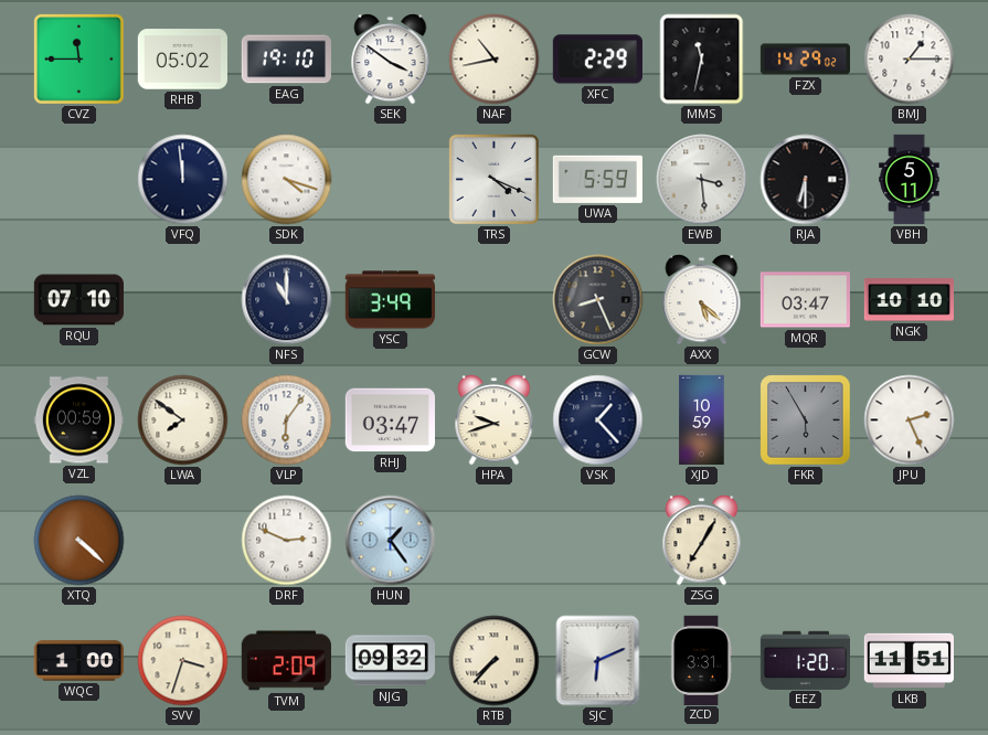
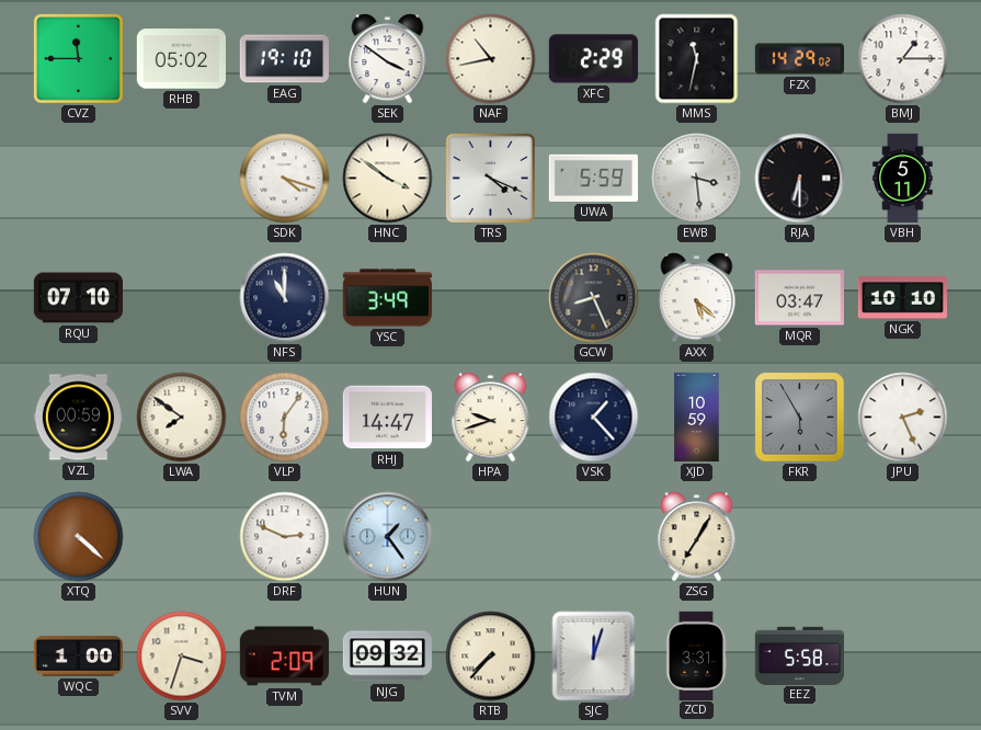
VFQ: 11:59 -> none
HNC: none -> 3:51
RHJ: 03:47 -> 14:47
SJC: 6:11 -> 12:03
EEZ: 1:20 -> 5:58
LKB: 11:51 -> none
